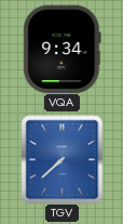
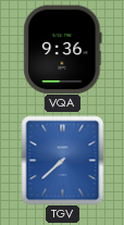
VQA: 9:34 -> 9:36
